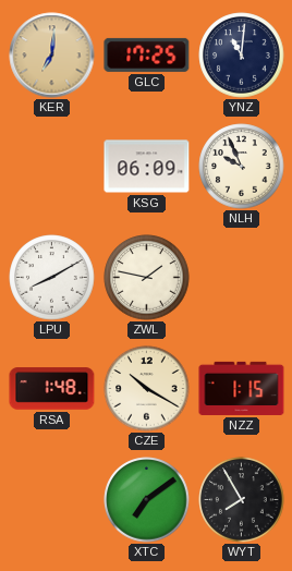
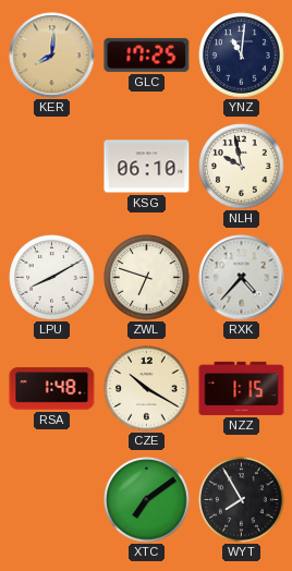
KER: 7:01 -> 8:01
KSG: 06:09 -> 06:10
NLH: 9:56 -> 9:58
ZWL: 1:47 -> 6:48
RXK: none -> 4:37
